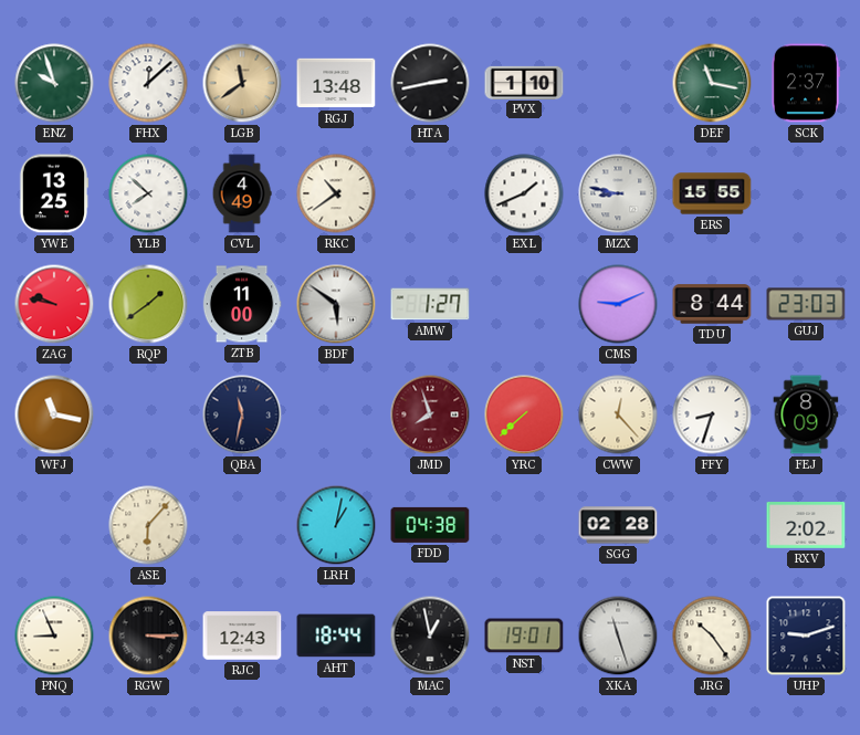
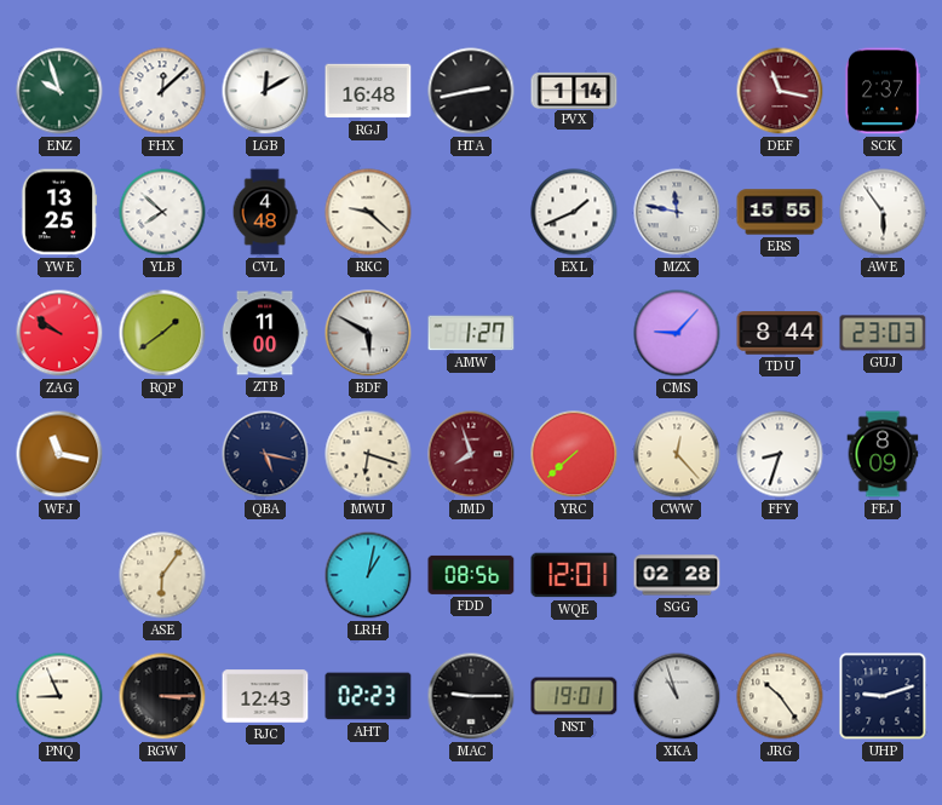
LGB: 11:39 -> 12:10
LGB dial: champagne -> white
RGJ: 13:48 -> 16:48
PVX: 1:10 -> 1:14
DEF dial: green -> burgundy
CVL: 4:49 -> 4:48
RKC: 10:39 -> 9:22
MZX: 8:47 -> 11:47
AWE: none -> 5:54
ZAG: 9:47 -> 9:51
BDF: 5:51 -> 5:50
CMS: 9:11 -> 9:07
QBA: 11:32 -> 5:17
MWU: none -> 6:18
ASE: 6:07 -> 6:06
FDD: 04:38 -> 08:56
WQE: none -> 12:01
RXV: 2:02 -> none
AHT: 18:44 -> 02:23
MAC: 12:58 -> 9:15
XKA: 11:27 -> 10:57
